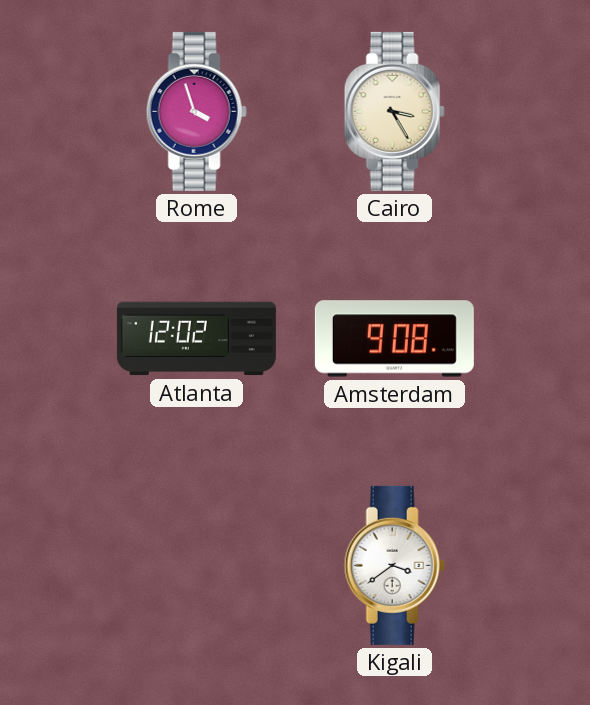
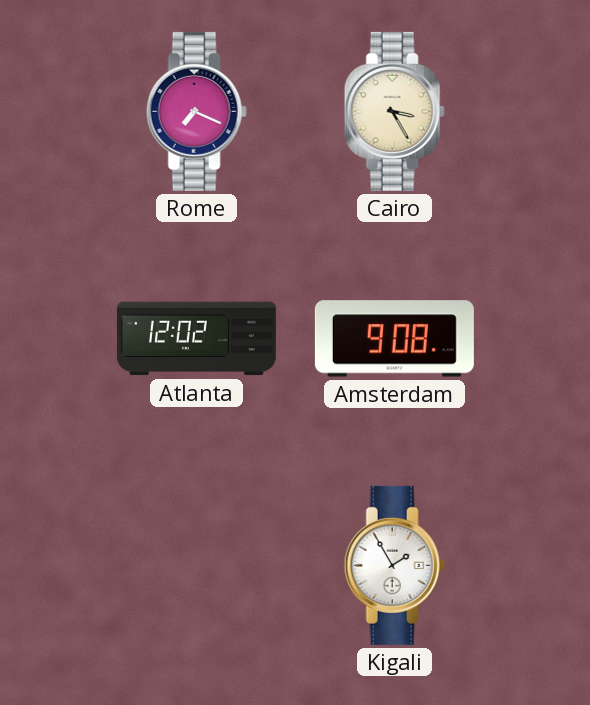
Rome: 3:57 -> 7:19
Kigali: 3:39 -> 1:55
